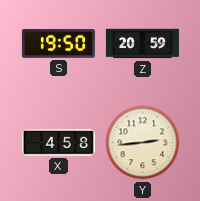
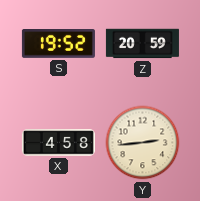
S: 19:50 -> 19:52
